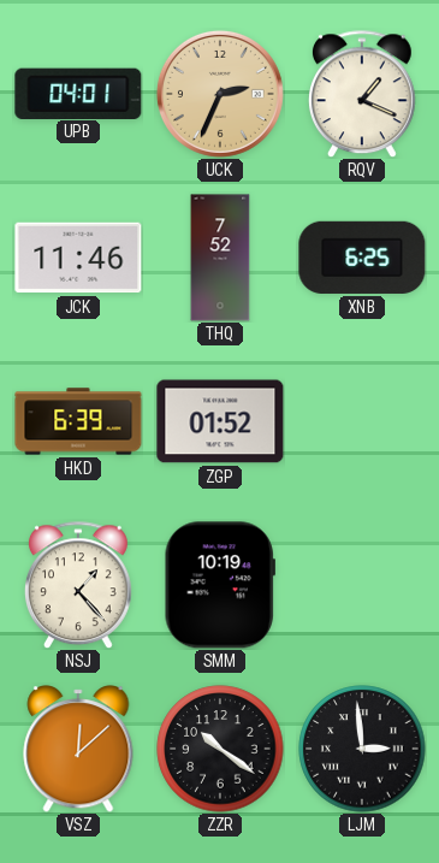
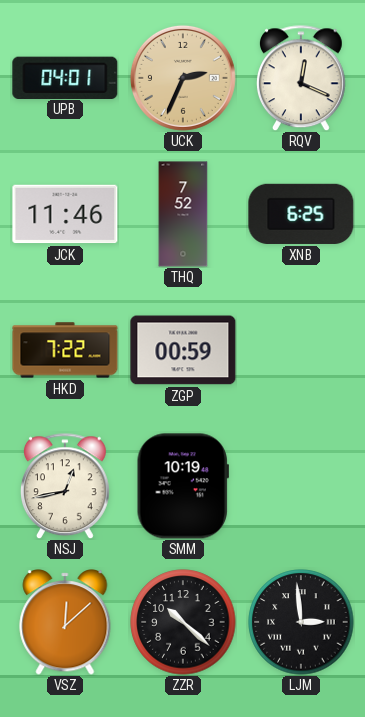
RQV: 1:19 -> 12:19
HKD: 6:39 -> 7:22
ZGP: 01:52 -> 00:59
NSJ: 1:23 -> 12:43
ZZR: 10:21 -> 10:22
